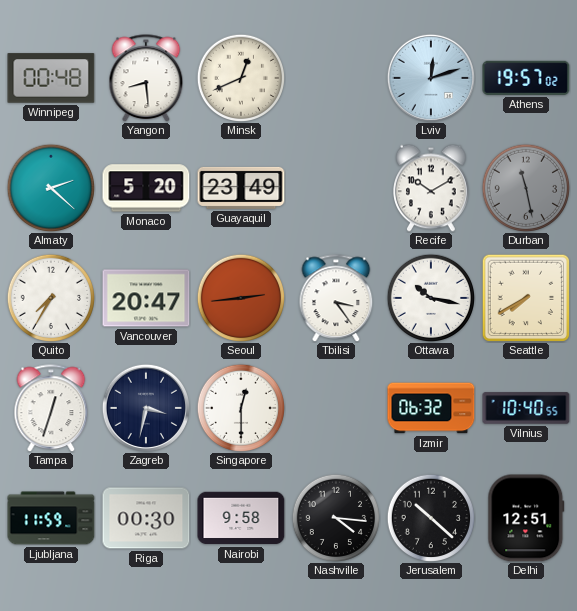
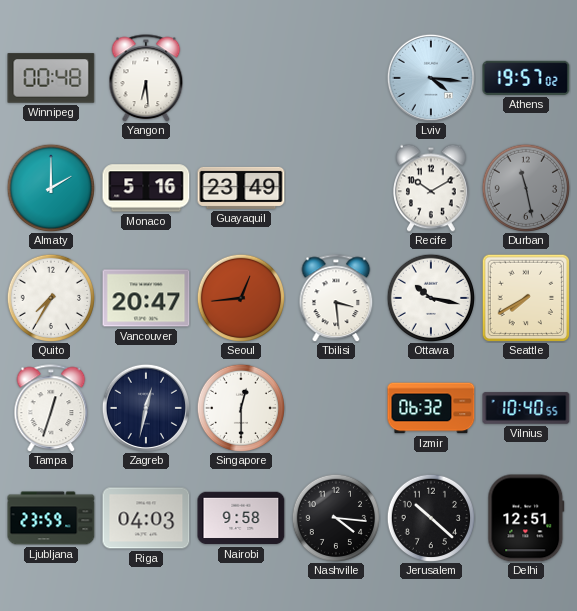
Yangon: 8:29 -> 6:29
Minsk: 12:41 -> none
Lviv: 12:12 -> 4:16
Almaty: 2:22 -> 2:00
Monaco: 5:20 -> 5:16
Seoul: 2:44 -> 12:44
Tbilisi: 3:24 -> 3:29
Zagreb: 3:32 -> 12:32
Ljubljana: 11:59 -> 23:59
Riga: 00:30 -> 04:03
